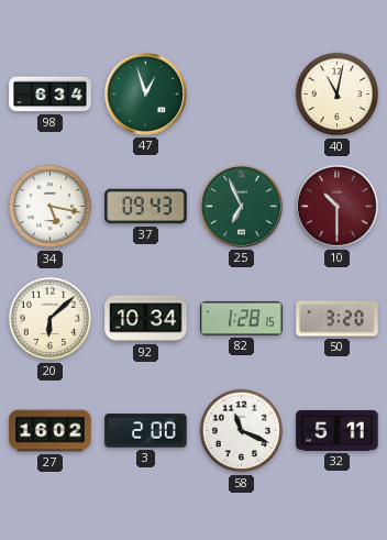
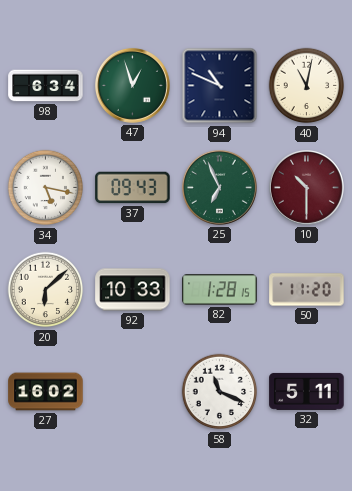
94: none -> 10:49
92: 10:34 -> 10:33
50: 3:20 -> 11:20
3: 2:00 -> none
